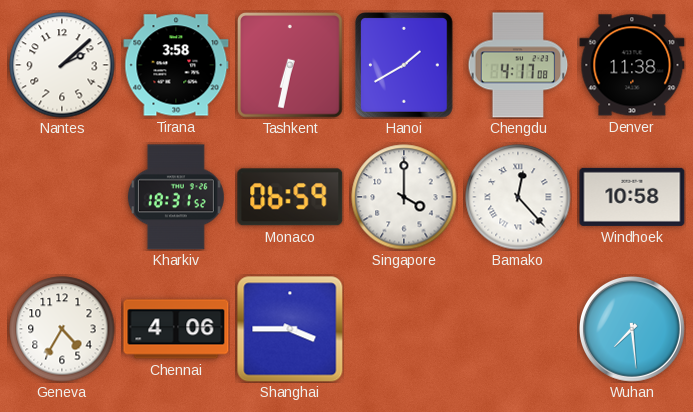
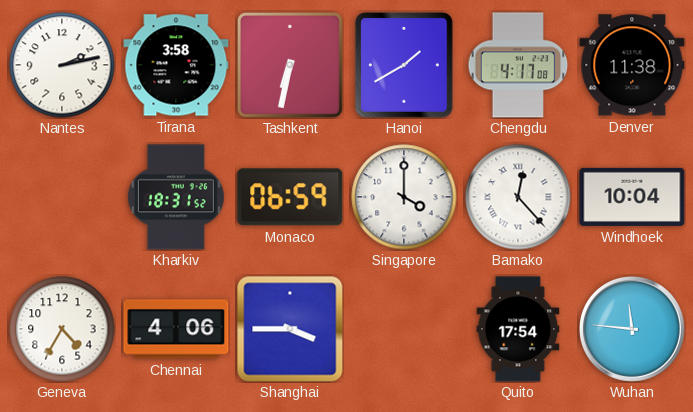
Nantes: 2:08 -> 2:13
Windhoek: 10:58 -> 10:04
Quito: none -> 17:54
Wuhan: 7:29 -> 11:46
